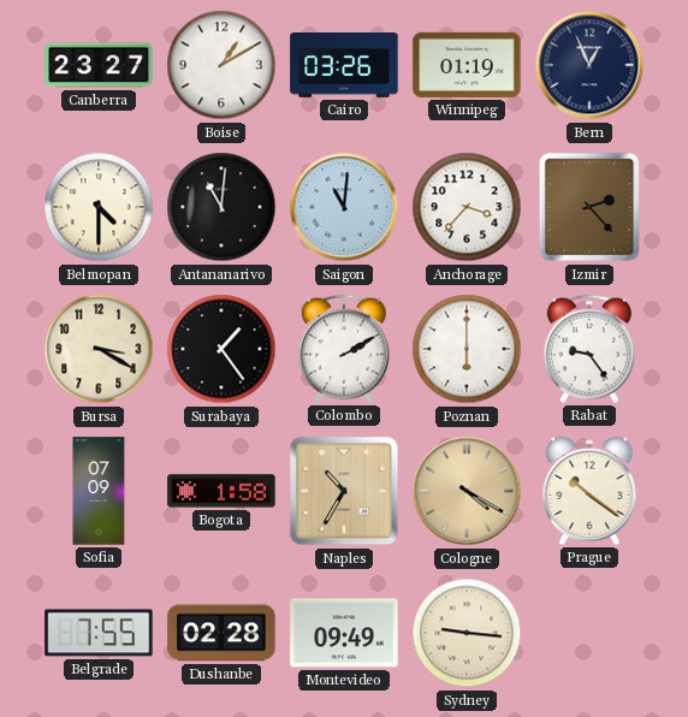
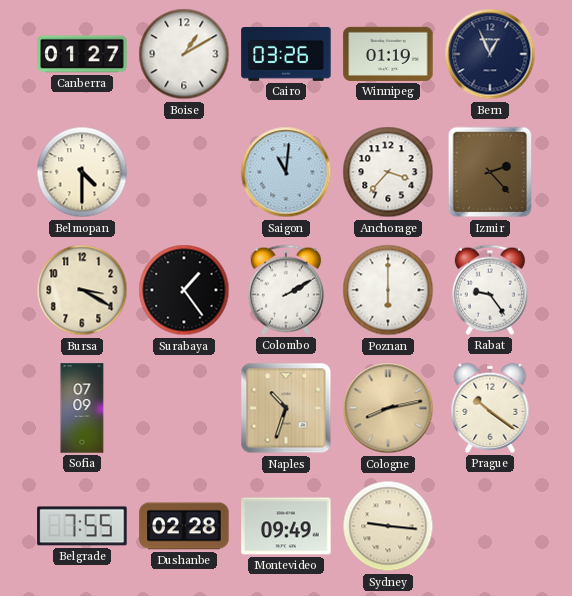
Canberra: 23:27 -> 01:27
Antananarivo: 11:01 -> none
Bogota: 1:58 -> none
Naples: 10:35 -> 10:33
Cologne: 4:20 -> 8:13
